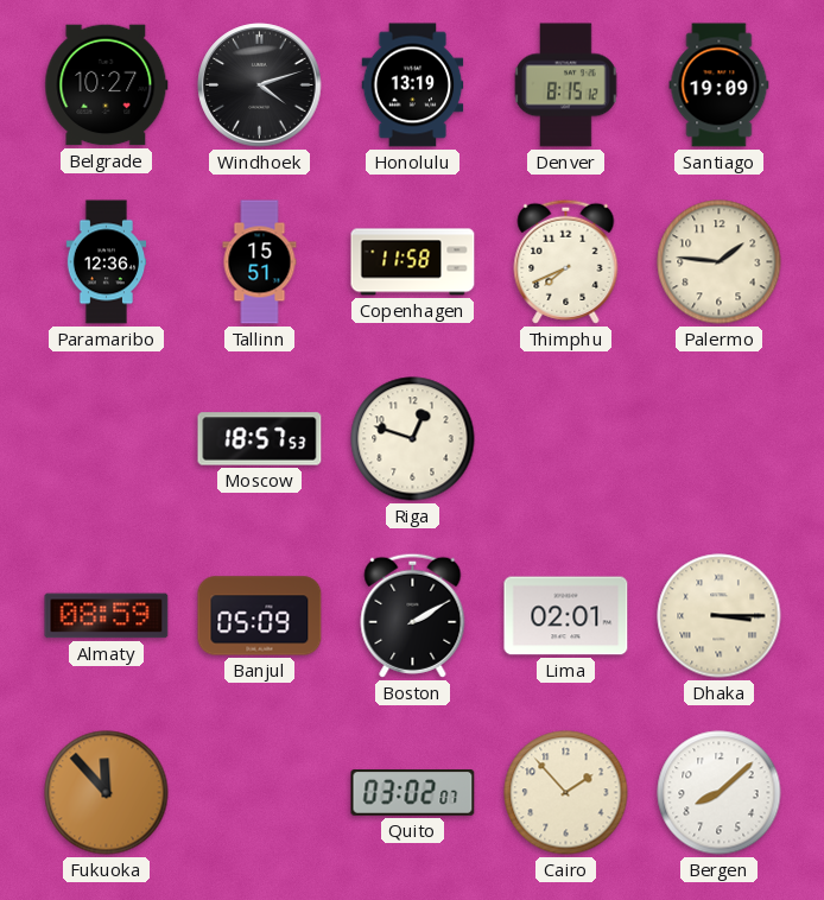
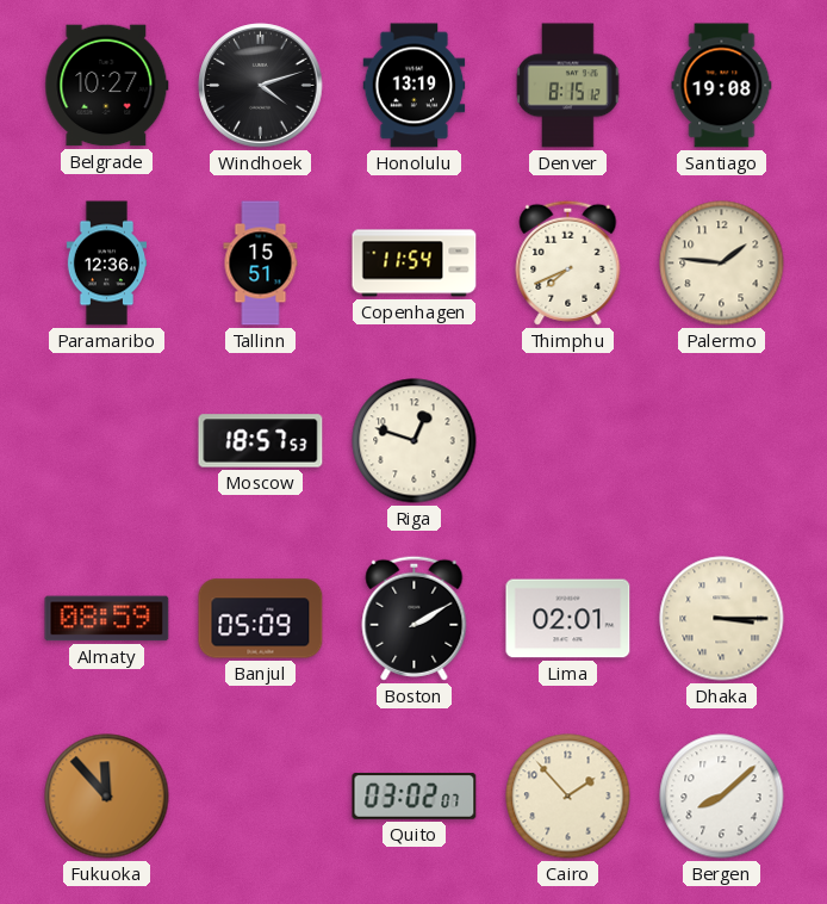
Santiago: 19:09 -> 19:08
Copenhagen: 11:58 -> 11:54
